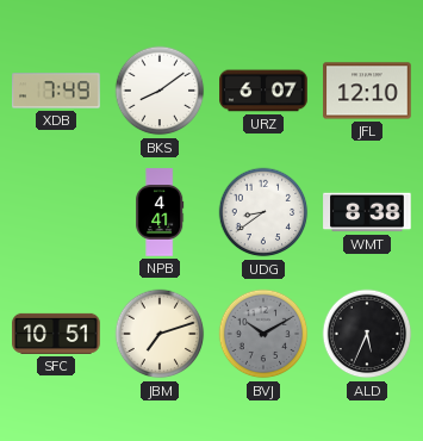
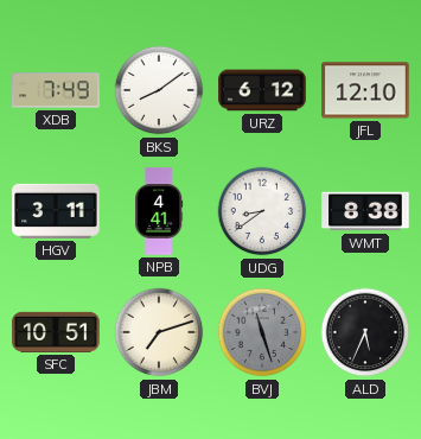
URZ: 6:07 -> 6:12
HGV: none -> 3:11
BVJ: 10:10 -> 11:27
